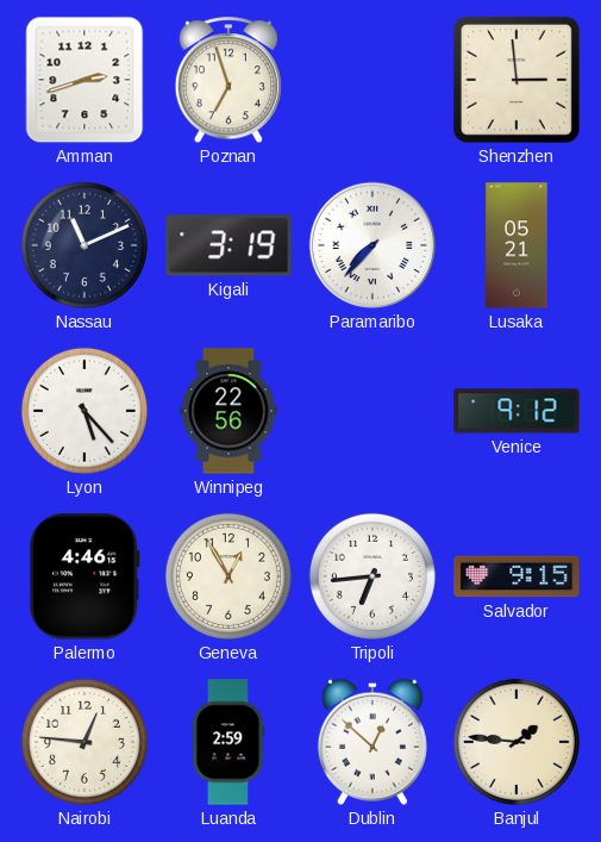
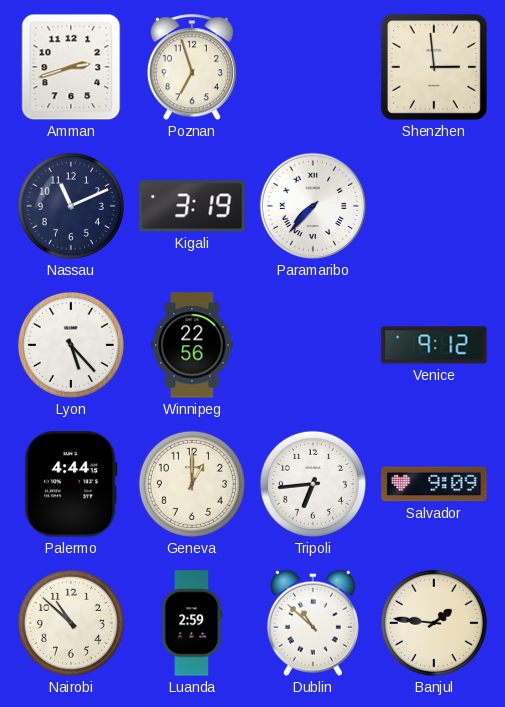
Lusaka: 05:21 -> none
Palermo: 4:46 -> 4:44
Geneva: 12:55 -> 1:00
Salvador: 9:15 -> 9:09
Nairobi: 12:46 -> 10:52
Dublin: 12:52 -> 10:52
